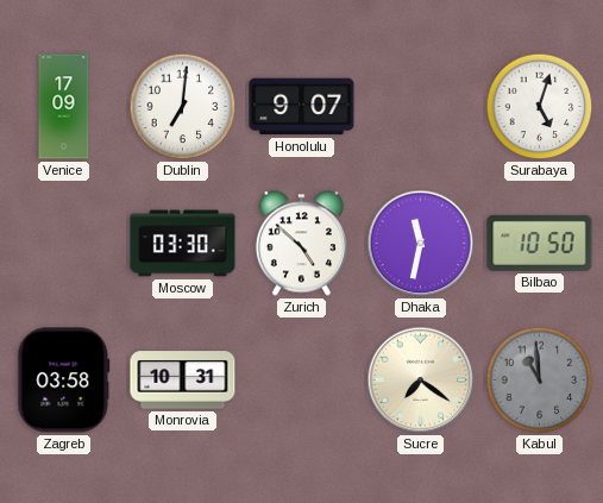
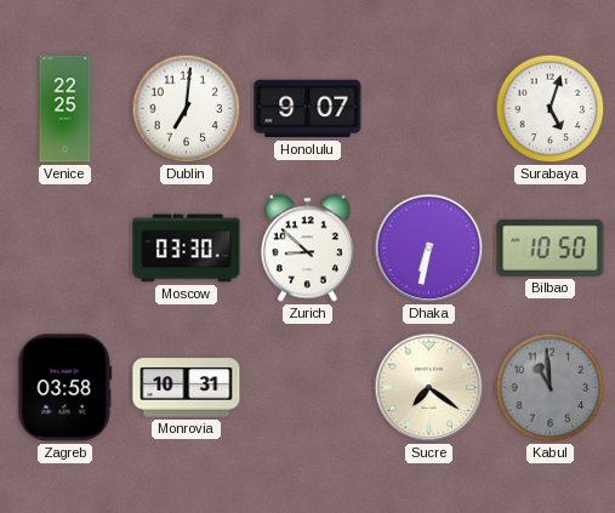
Venice: 17:09 -> 22:25
Zurich: 4:52 -> 8:52
Dhaka: 11:32 -> 6:32
